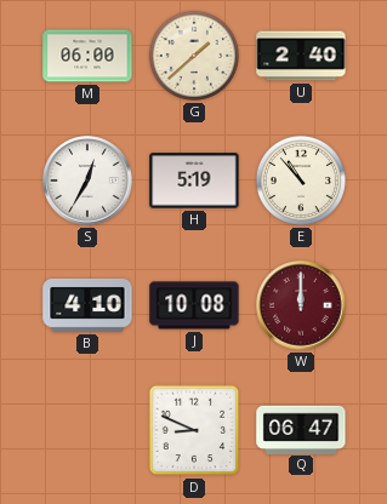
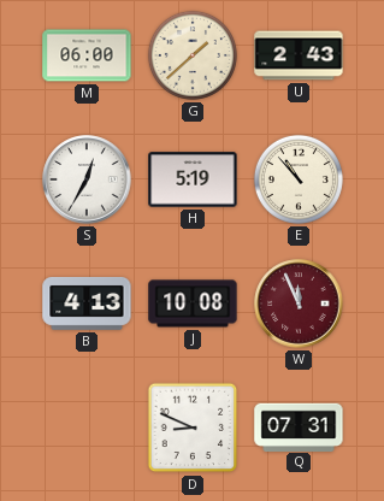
U: 2:40 -> 2:43
B: 4:10 -> 4:13
W: 12:00 -> 11:56
Q: 06:47 -> 07:31
